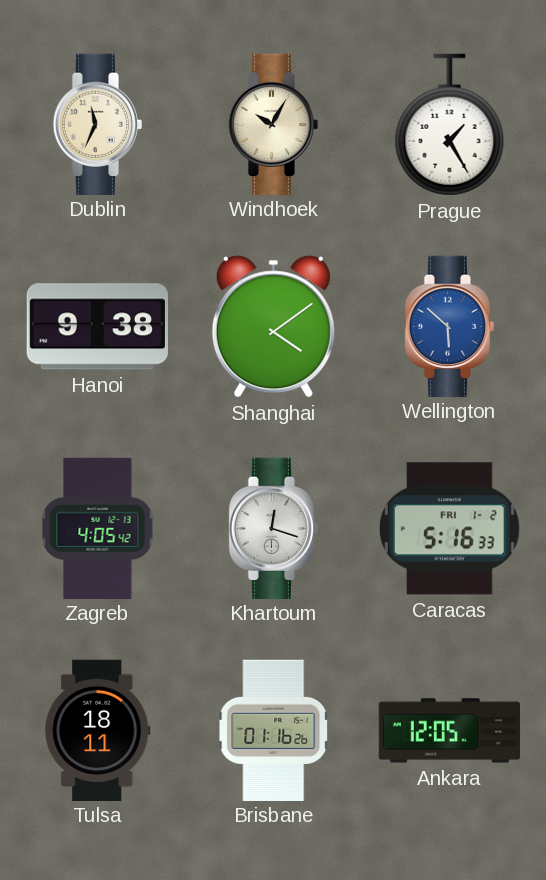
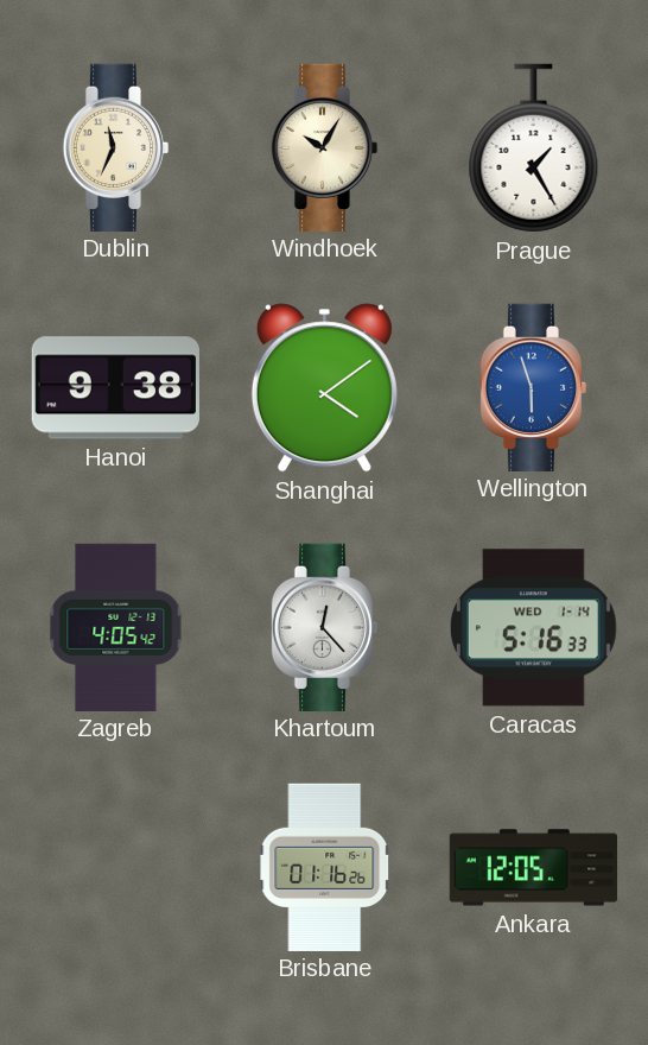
Wellington: 5:52 -> 5:57
Khartoum: 12:18 -> 12:23
Caracas date: FRI 1-2 -> WED 1-14
Tulsa: 18:11 -> none
